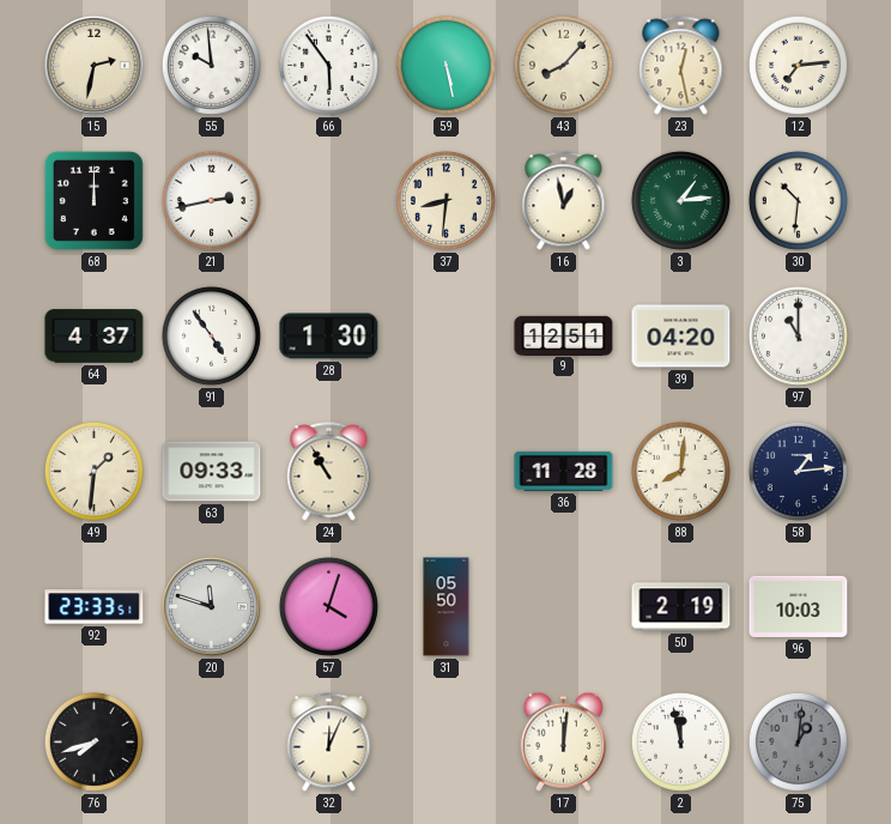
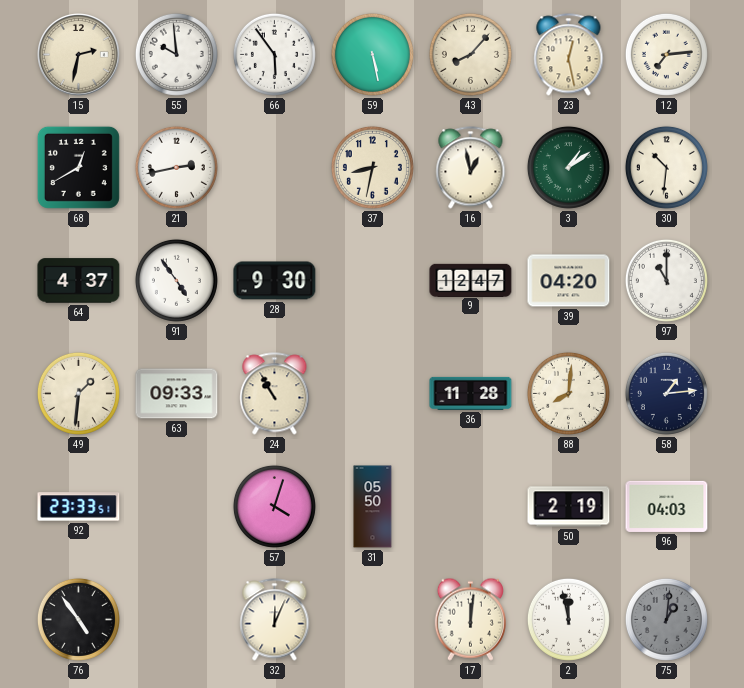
68: 12:00 -> 12:40
37: 8:31 -> 8:32
3: 1:14 -> 1:09
28: 1:30 -> 9:30
9: 12:51 -> 12:47
20: 11:48 -> none
96: 10:03 -> 04:03
76: 7:42 -> 4:54
